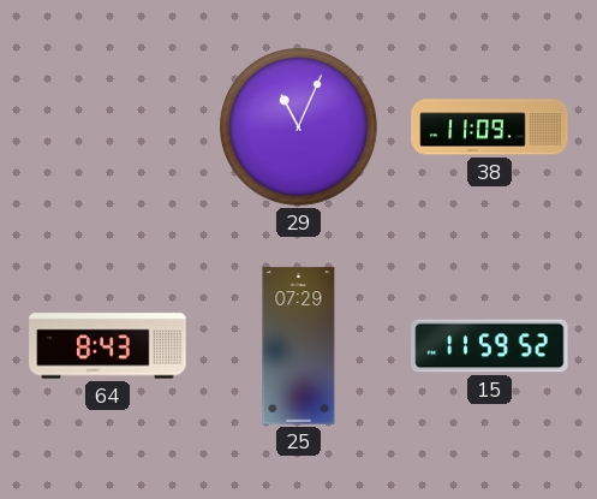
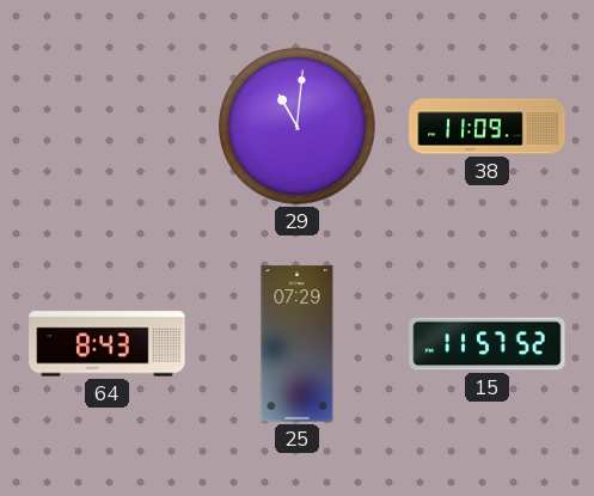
29: 11:04 -> 11:01
15: 11:59 -> 11:57
